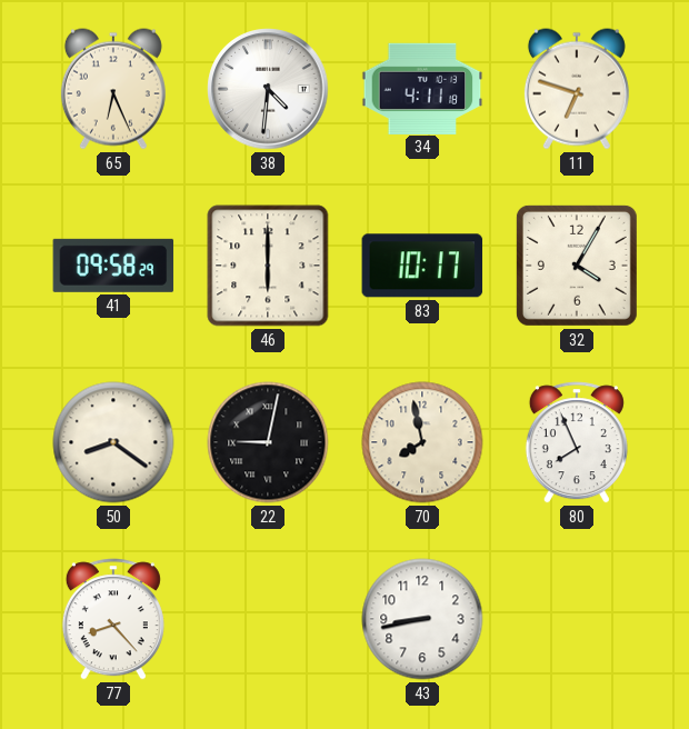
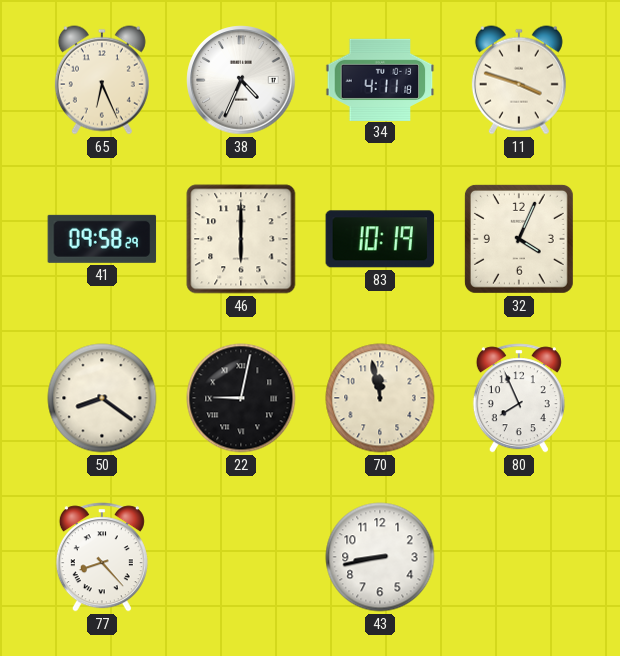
38: 4:31 -> 4:34
11: 6:48 -> 3:48
83: 10:17 -> 10:19
32: 4:05 -> 4:04
70: 7:58 -> 11:58
